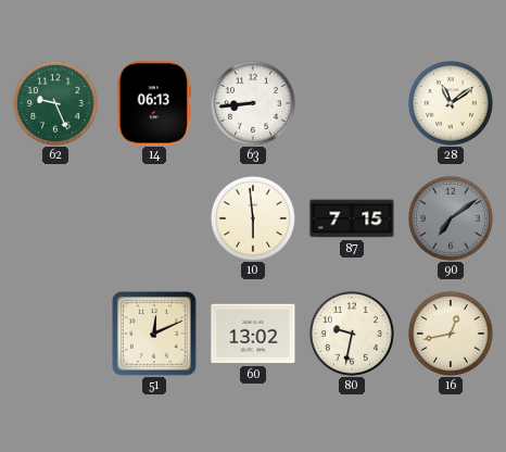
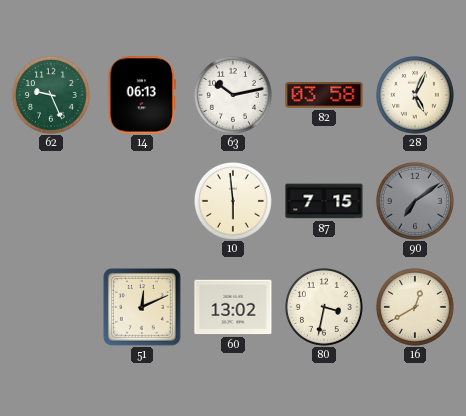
63: 8:44 -> 10:13
82: none -> 03:58
28: 11:09 -> 5:04
80: 9:32 -> 3:32
16: 12:43 -> 12:40
